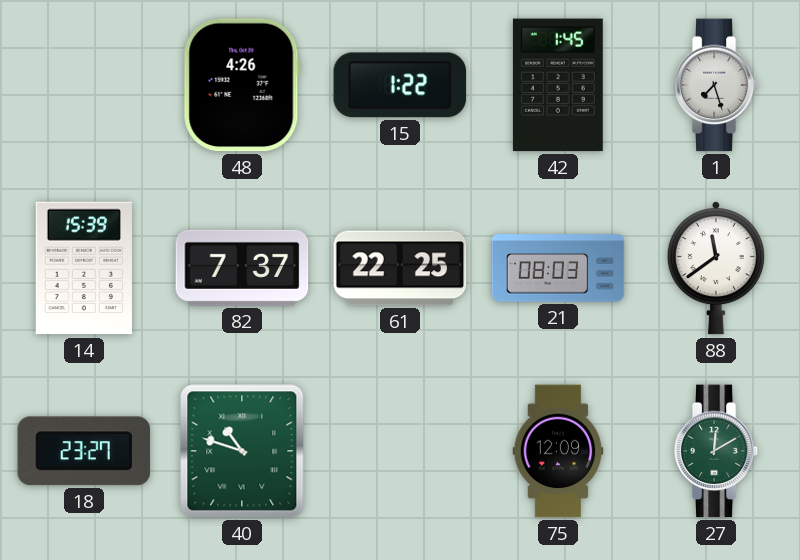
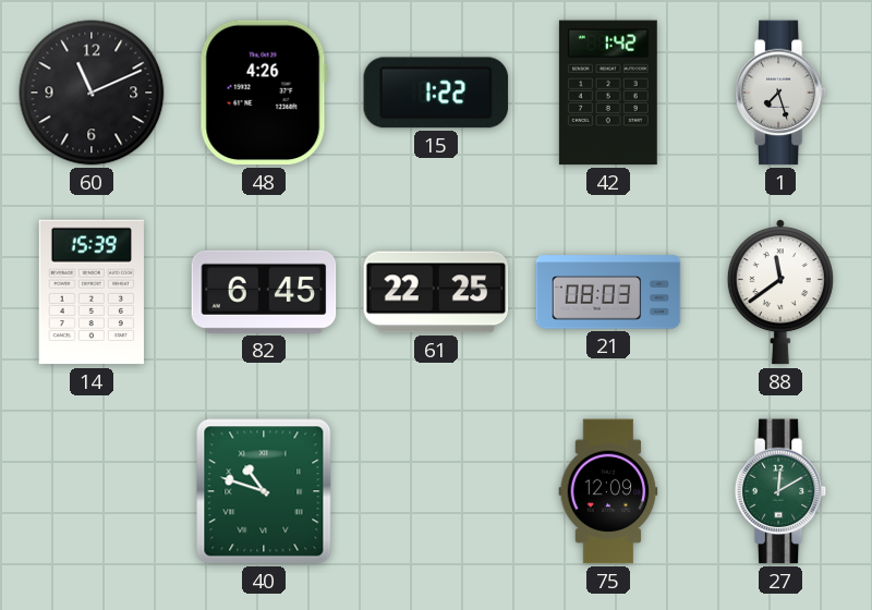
60: none -> 11:11
42: 1:45 -> 1:42
82: 7:37 -> 6:45
18: 23:27 -> none
